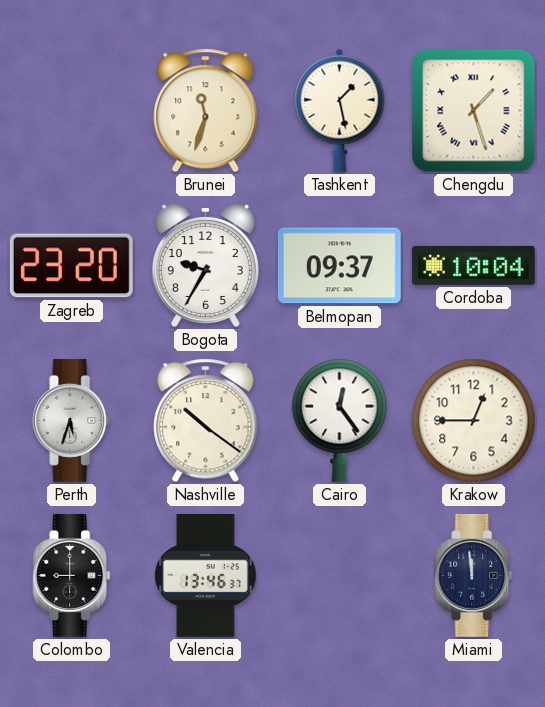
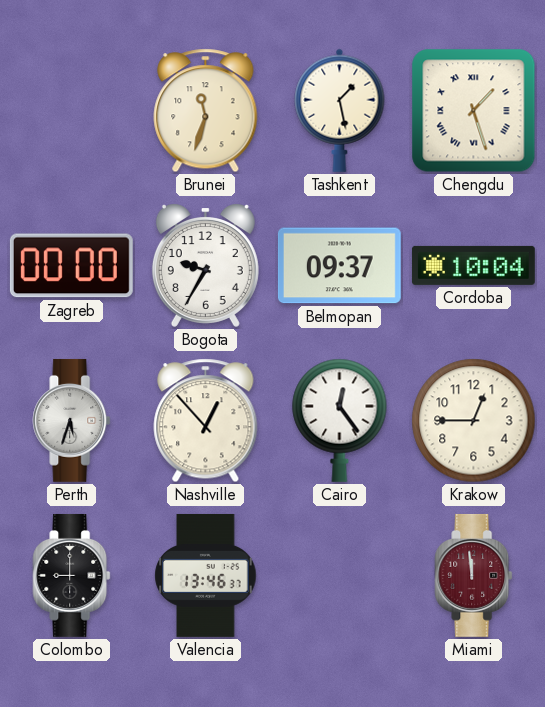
Zagreb: 23:20 -> 00:00
Nashville: 10:21 -> 12:53
Miami dial: navy -> burgundy
